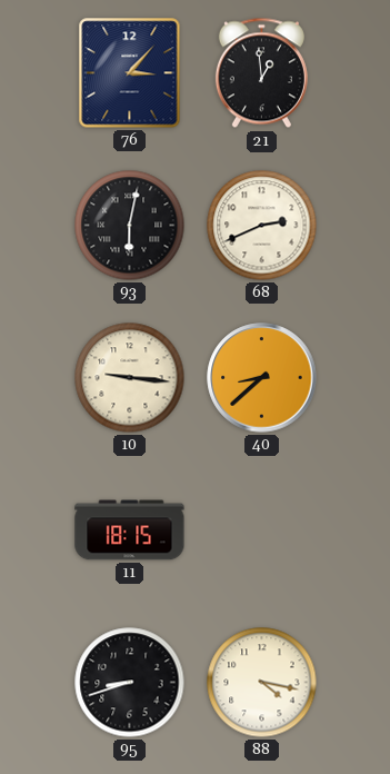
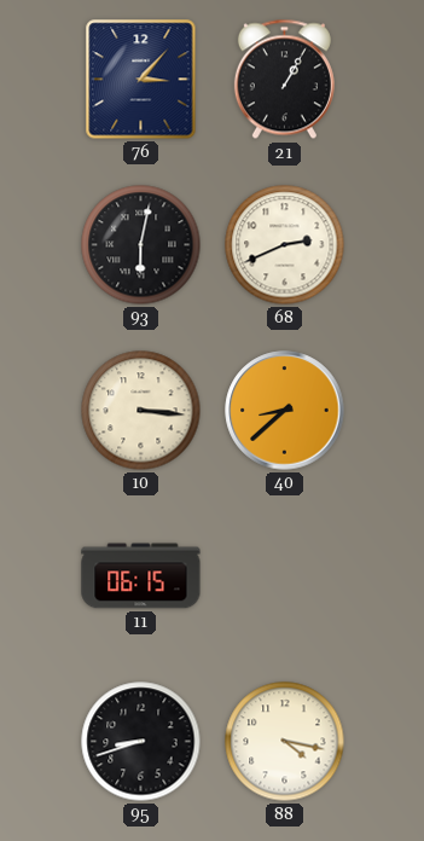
21: 12:59 -> 1:05
10: 9:16 -> 3:16
11: 18:15 -> 06:15
